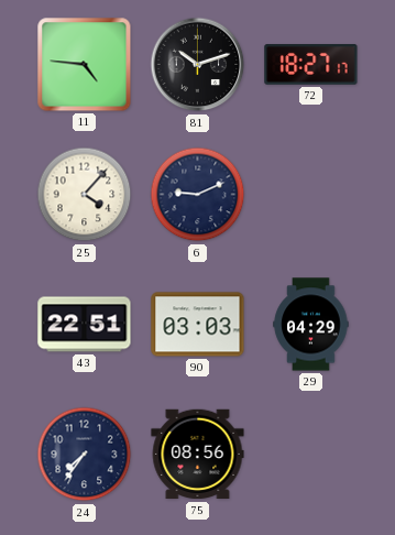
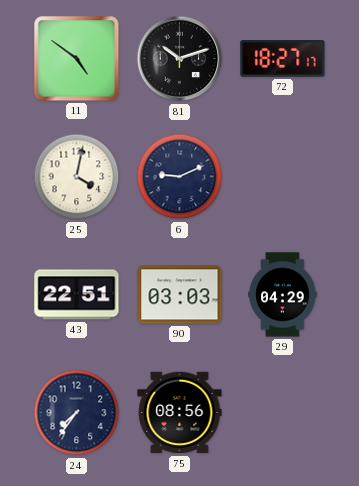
11: 4:46 -> 4:51
25: 4:07 -> 4:02
